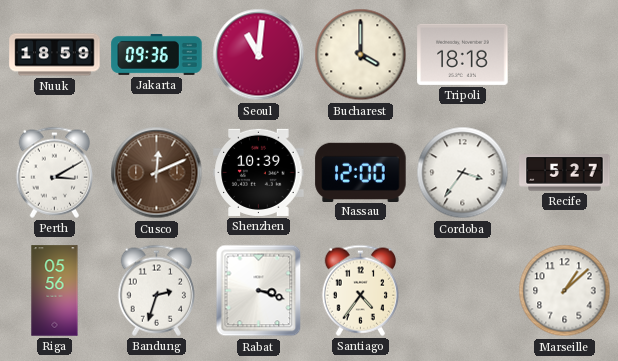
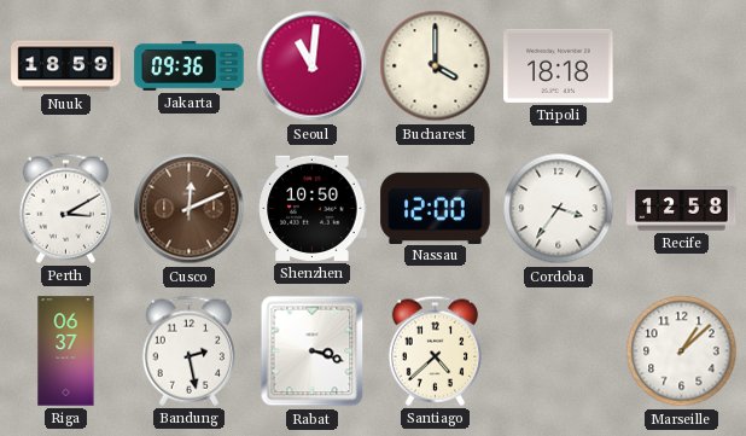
Shenzhen: 10:39 -> 10:50
Recife: 5:27 -> 12:58
Riga: 05:56 -> 06:37
Bandung: 2:33 -> 2:28
Santiago: 4:36 -> 4:38
